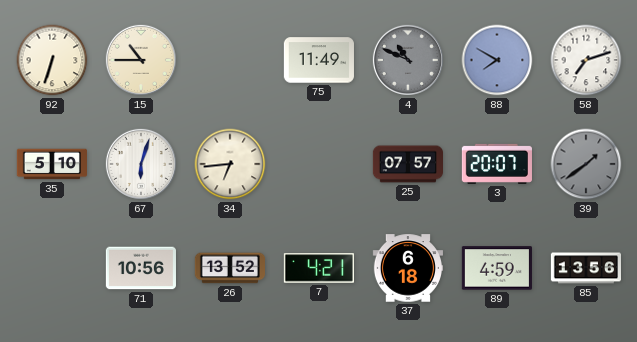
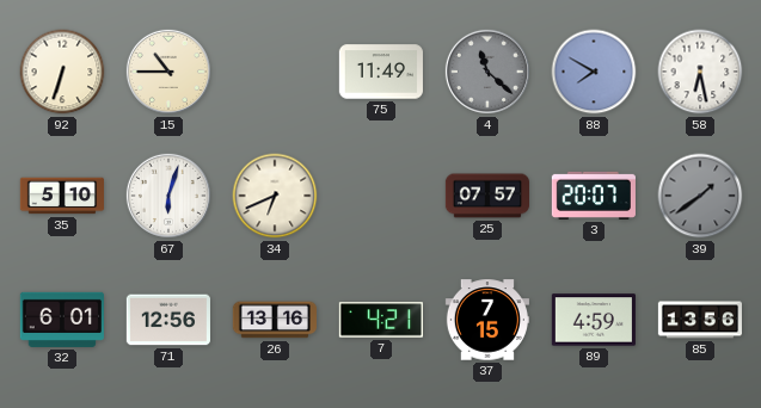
4: 10:49 -> 11:22
58: 7:12 -> 6:28
34: 6:44 -> 6:41
32: none -> 6:01
71: 10:56 -> 12:56
26: 13:52 -> 13:16
37: 6:18 -> 7:15
